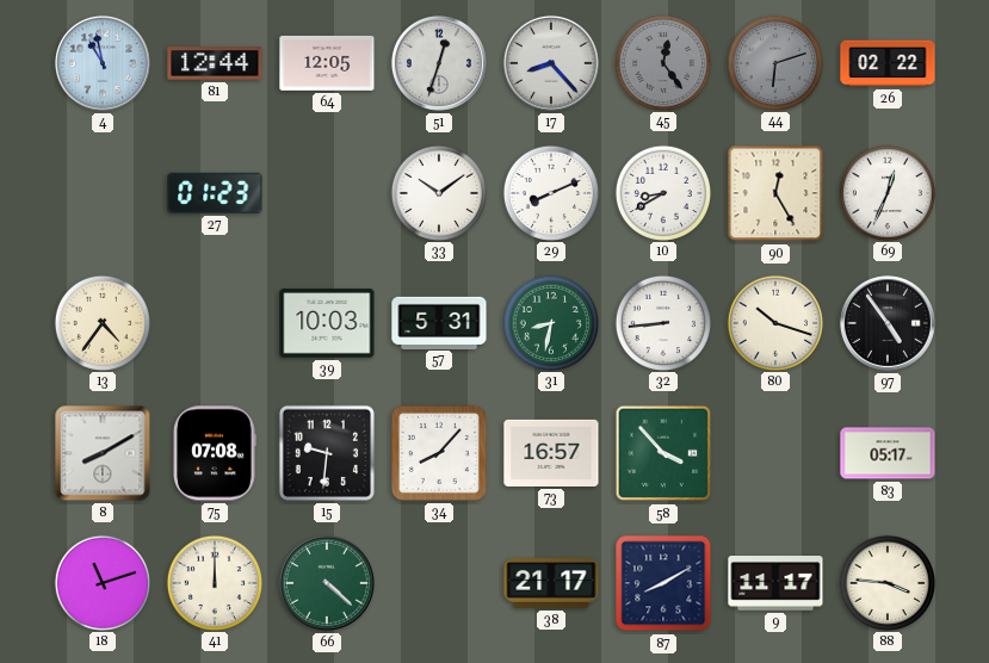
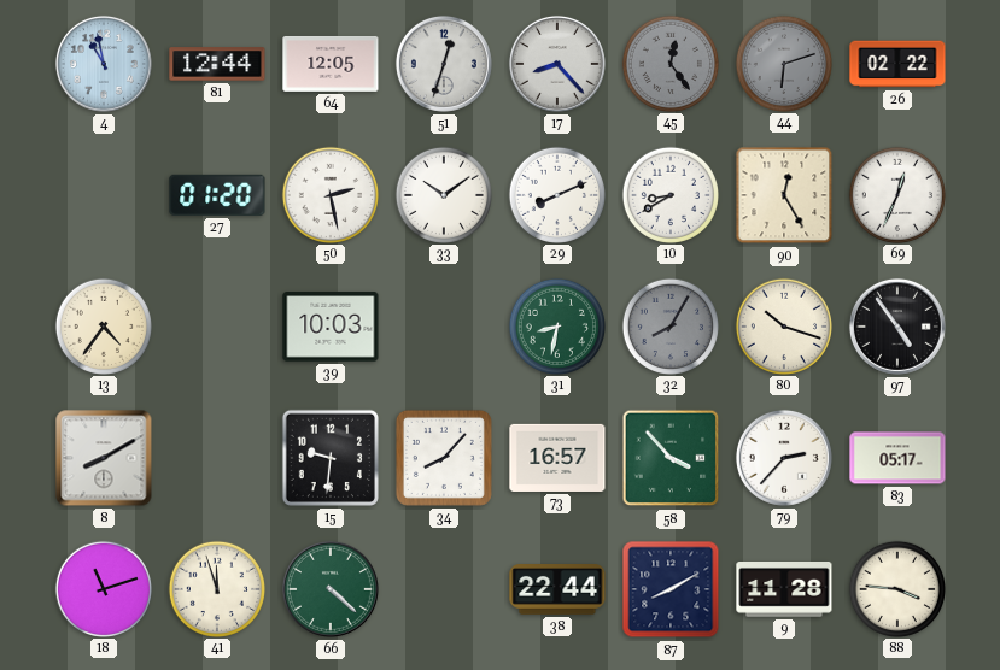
27: 01:23 -> 01:20
50: none -> 2:28
57: 5:31 -> none
32: 8:44 -> 8:05
32 dial: white -> grey
75: 07:08 -> none
79: none -> 2:37
41: 12:00 -> 11:57
38: 21:17 -> 22:44
9: 11:17 -> 11:28
